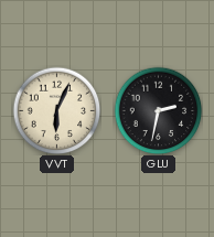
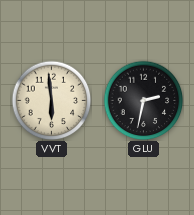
VVT: 6:04 -> 5:59
